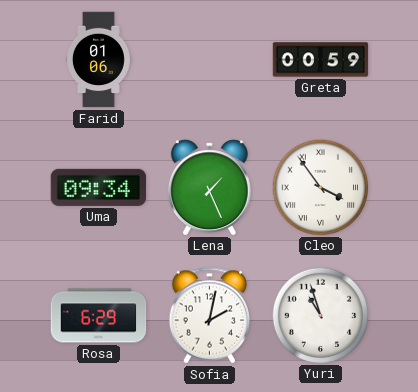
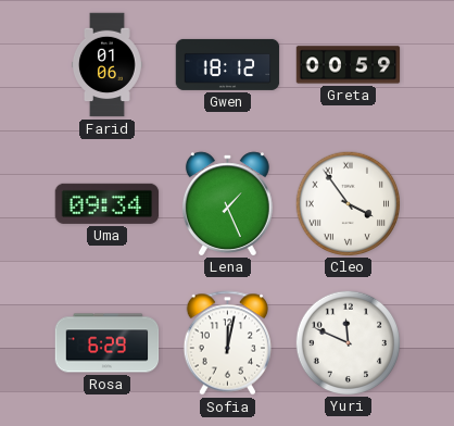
Gwen: none -> 18:12
Sofia: 2:02 -> 12:02
Yuri: 10:57 -> 11:49
